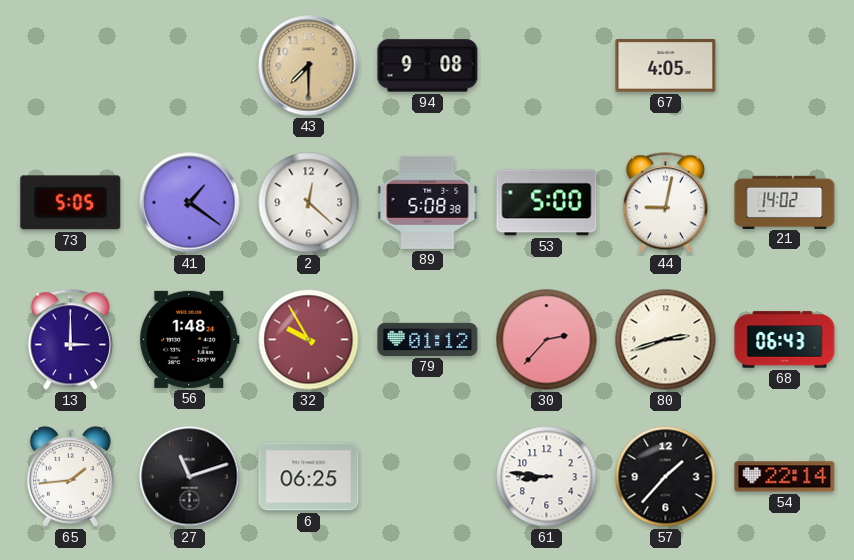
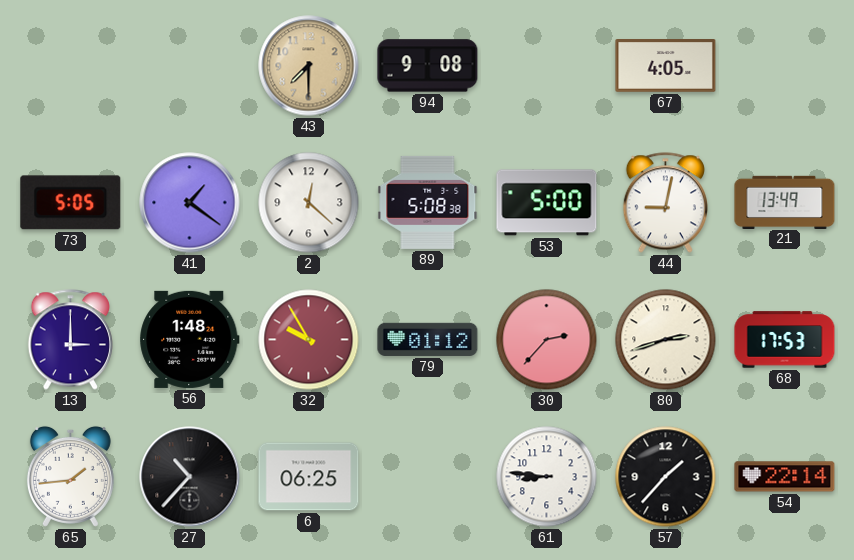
21: 14:02 -> 13:49
68: 06:43 -> 17:53
27: 11:12 -> 10:37
